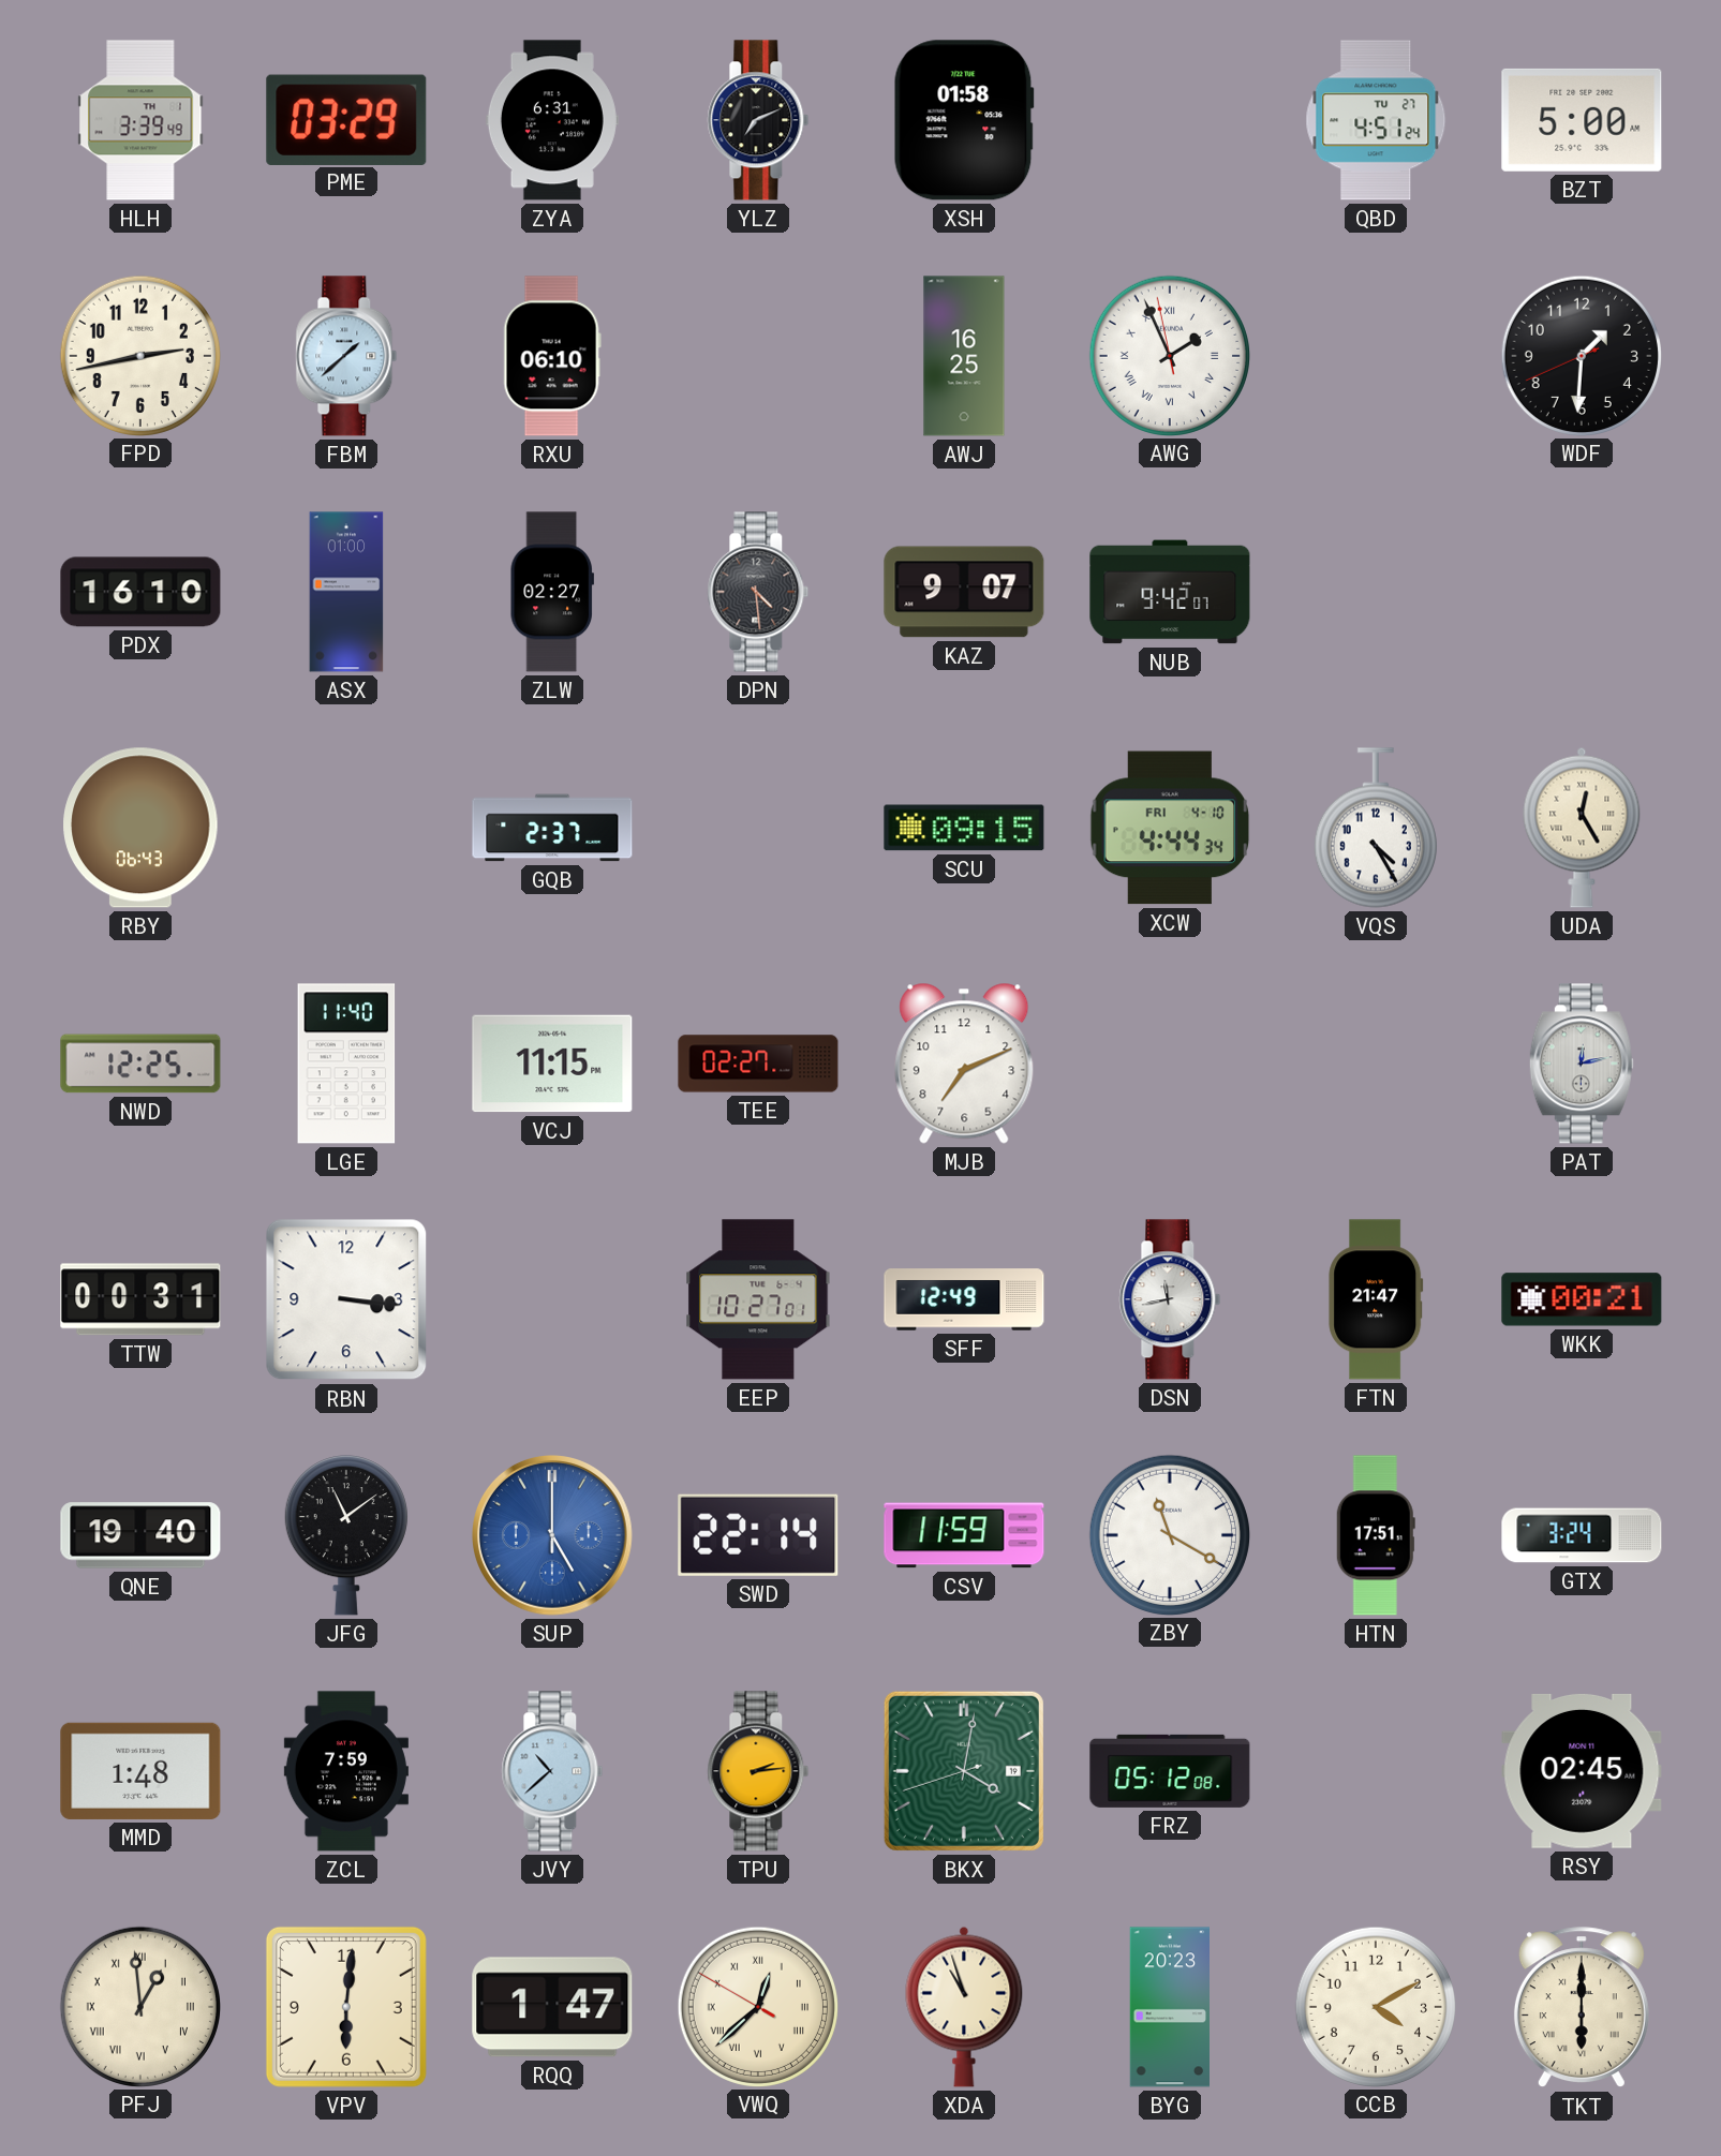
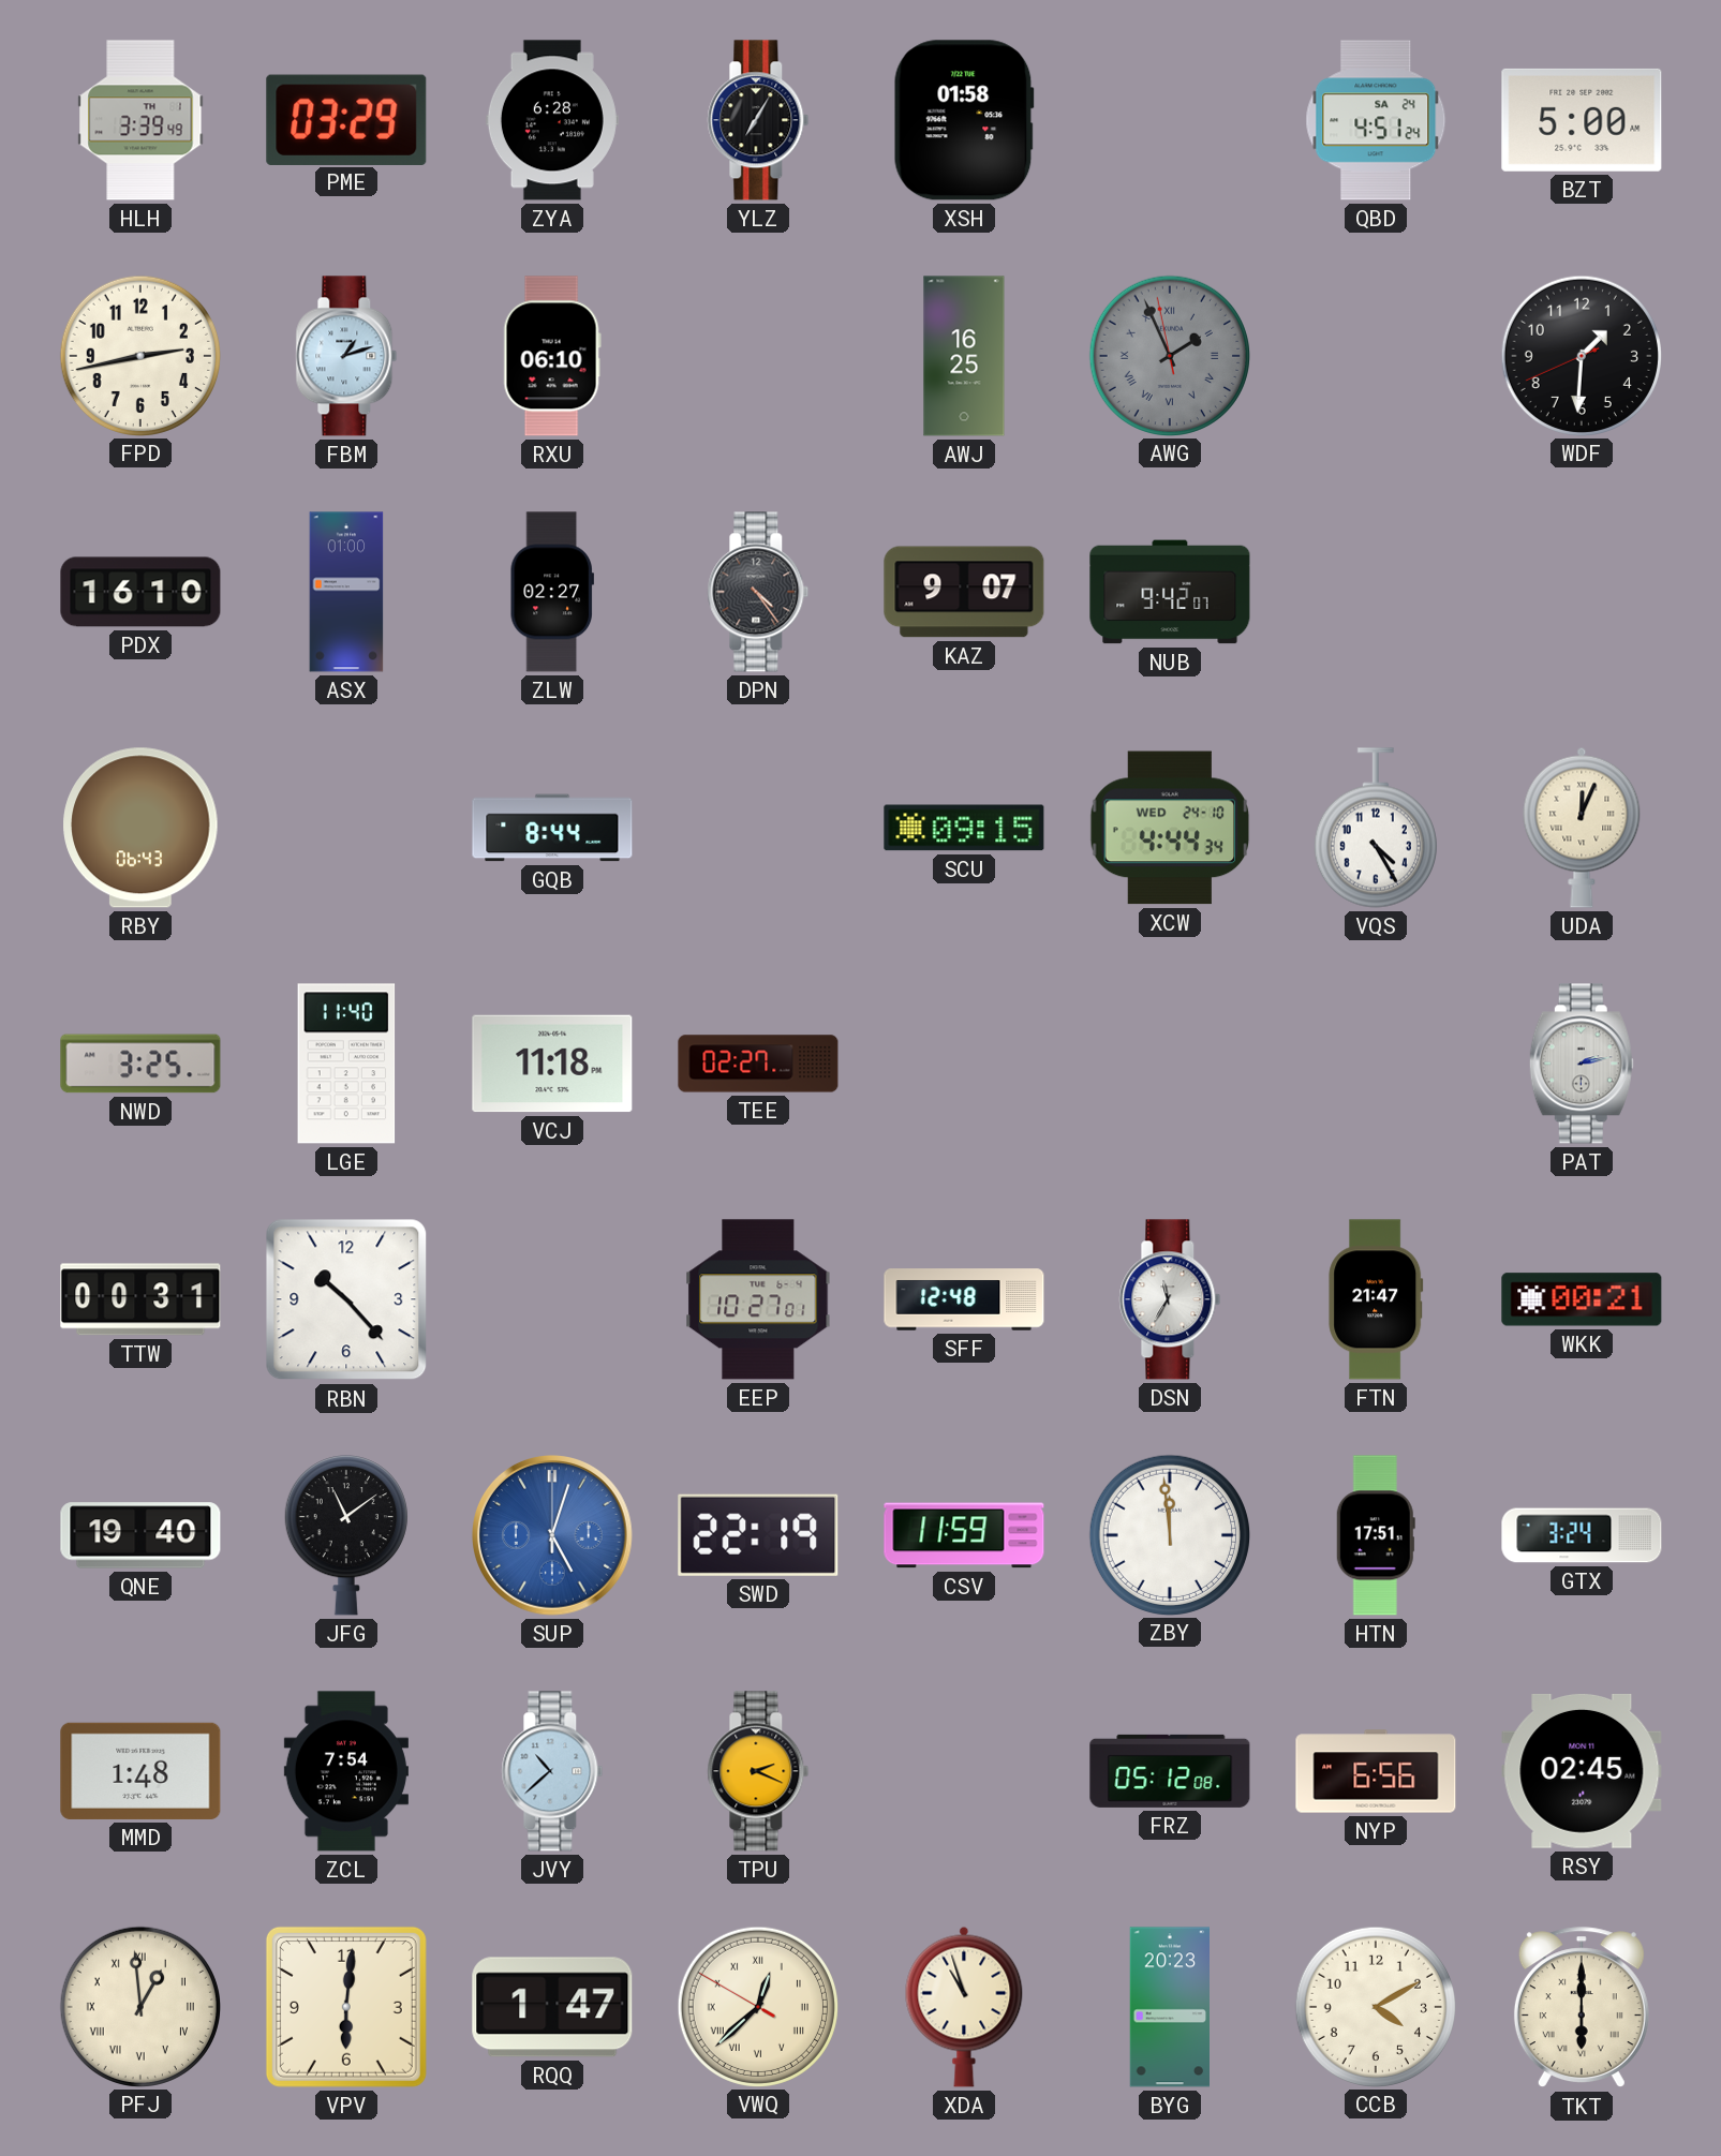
ZYA: 6:31 -> 6:28
YLZ: 7:11 -> 7:05
QBD date: TU 27 -> SA 24
FBM: 1:38 -> 1:12
AWG dial: white -> grey
DPN: 4:29 -> 4:24
GQB: 2:37 -> 8:44
XCW date: FRI 4-10 -> WED 24-10
UDA: 12:25 -> 12:04
NWD: 12:25 -> 3:25
VCJ: 11:15 -> 11:18
MJB: 7:11 -> none
PAT: 12:13 -> 2:13
RBN: 3:16 -> 10:23
SFF: 12:49 -> 12:48
DSN: 11:43 -> 11:35
SUP: 5:00 -> 5:03
SWD: 22:14 -> 22:19
ZBY: 11:20 -> 11:59
ZCL: 7:59 -> 7:54
TPU: 2:14 -> 2:19
BKX: 4:01 -> none
NYP: none -> 6:56
